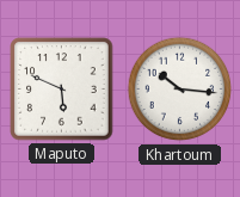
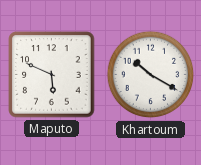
Khartoum: 10:16 -> 10:20
